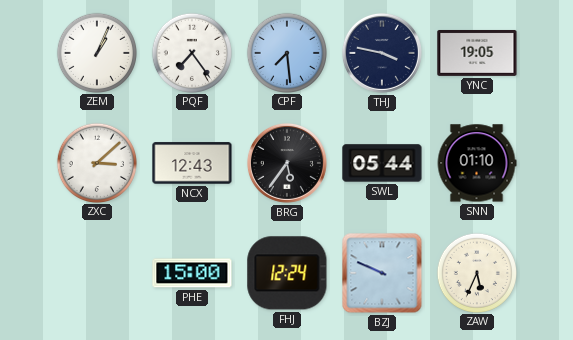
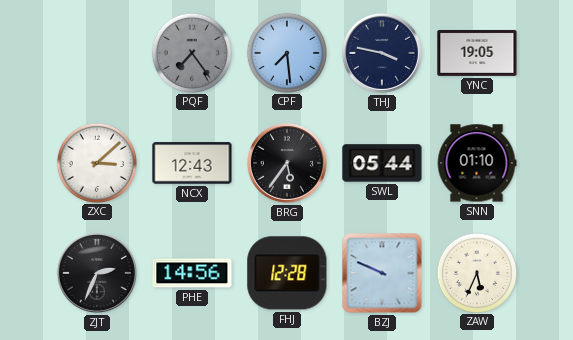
ZEM: 1:04 -> none
PQF dial: white -> grey
ZJT: none -> 2:34
PHE: 15:00 -> 14:56
FHJ: 12:24 -> 12:28
